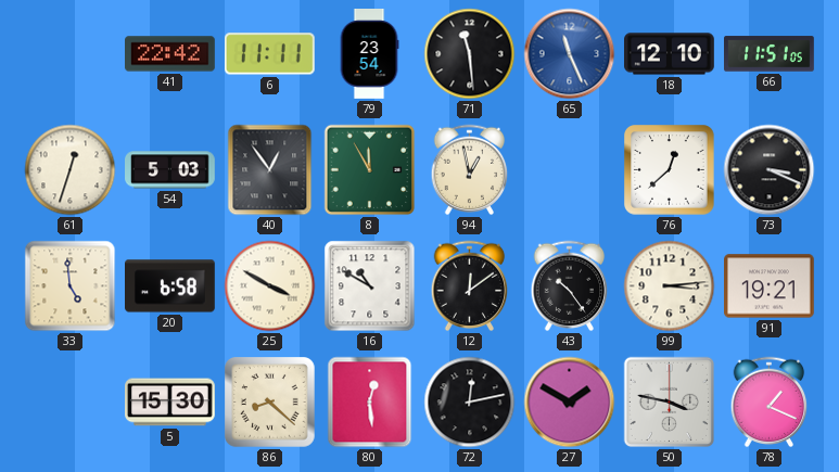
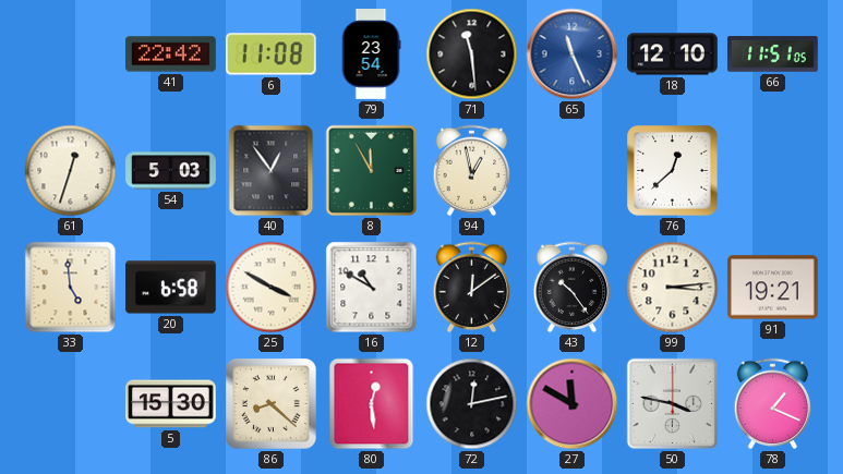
6: 11:11 -> 11:08
73: 3:19 -> none
27: 1:50 -> 11:50
